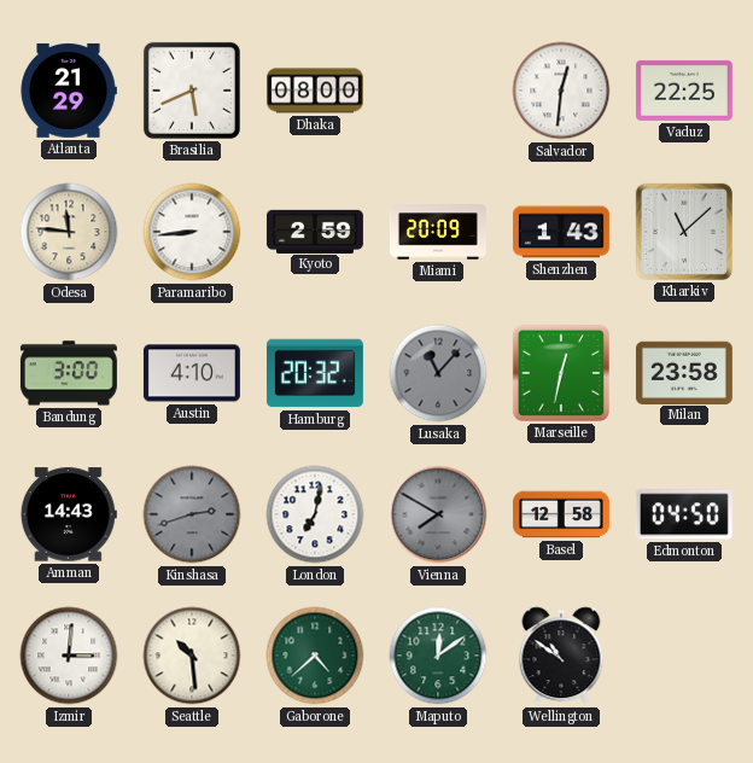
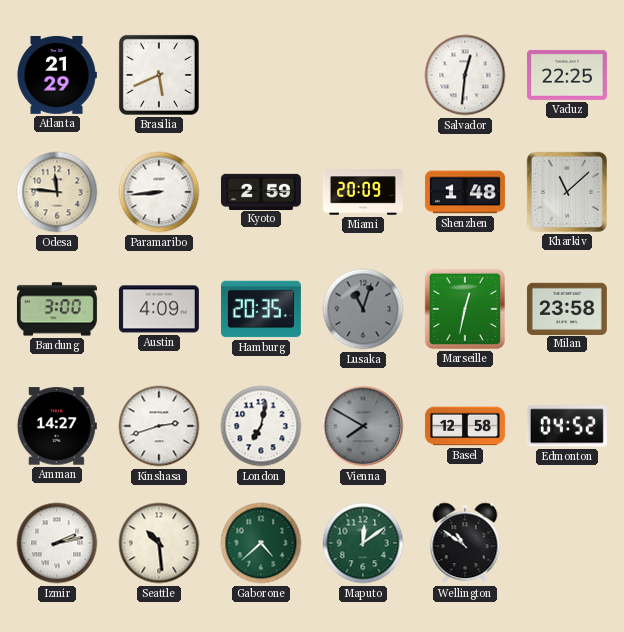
Dhaka: 08:00 -> none
Shenzhen: 1:43 -> 1:48
Austin: 4:10 -> 4:09
Hamburg: 20:32 -> 20:35
Lusaka: 11:07 -> 11:03
Amman: 14:43 -> 14:27
Kinshasa dial: grey -> white
Edmonton: 04:50 -> 04:52
Izmir: 3:01 -> 2:13
